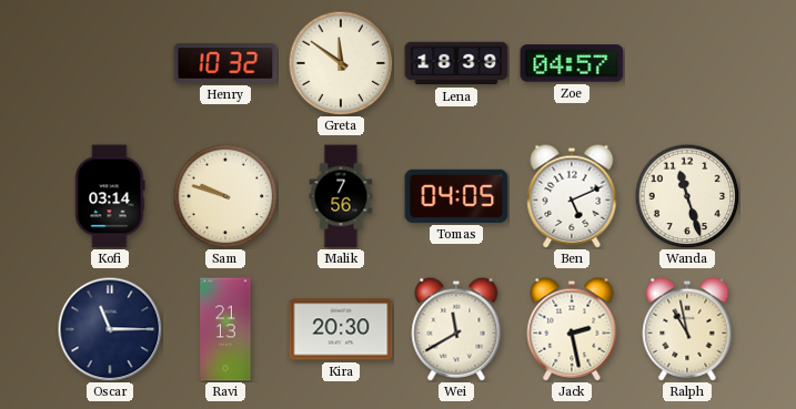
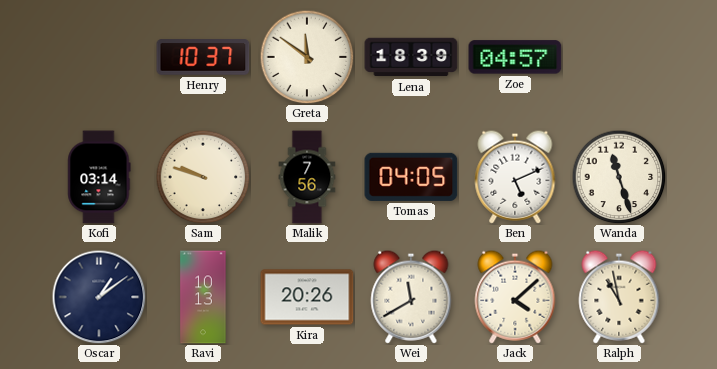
Henry: 10:32 -> 10:37
Oscar: 11:15 -> 1:09
Ravi: 21:13 -> 10:13
Kira: 20:30 -> 20:26
Jack: 2:28 -> 4:08
